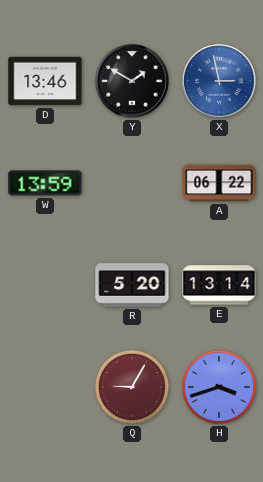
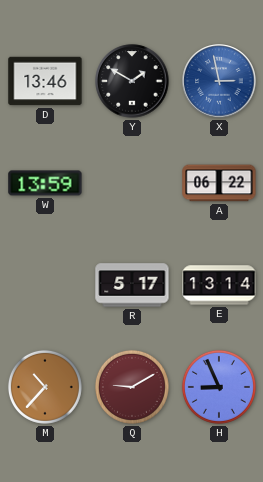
R: 5:20 -> 5:17
M: none -> 10:37
Q: 9:05 -> 9:10
H: 3:42 -> 8:56
